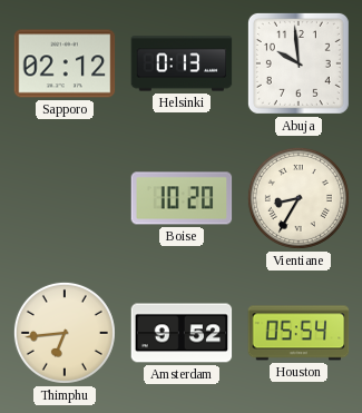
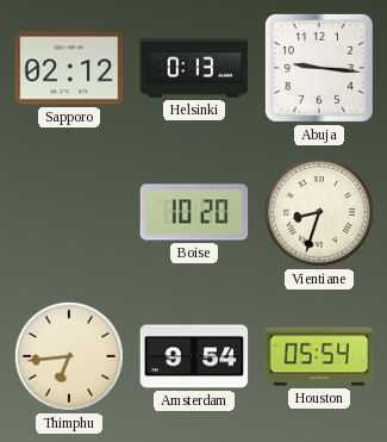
Abuja: 9:59 -> 9:16
Vientiane: 8:35 -> 8:33
Amsterdam: 9:52 -> 9:54
